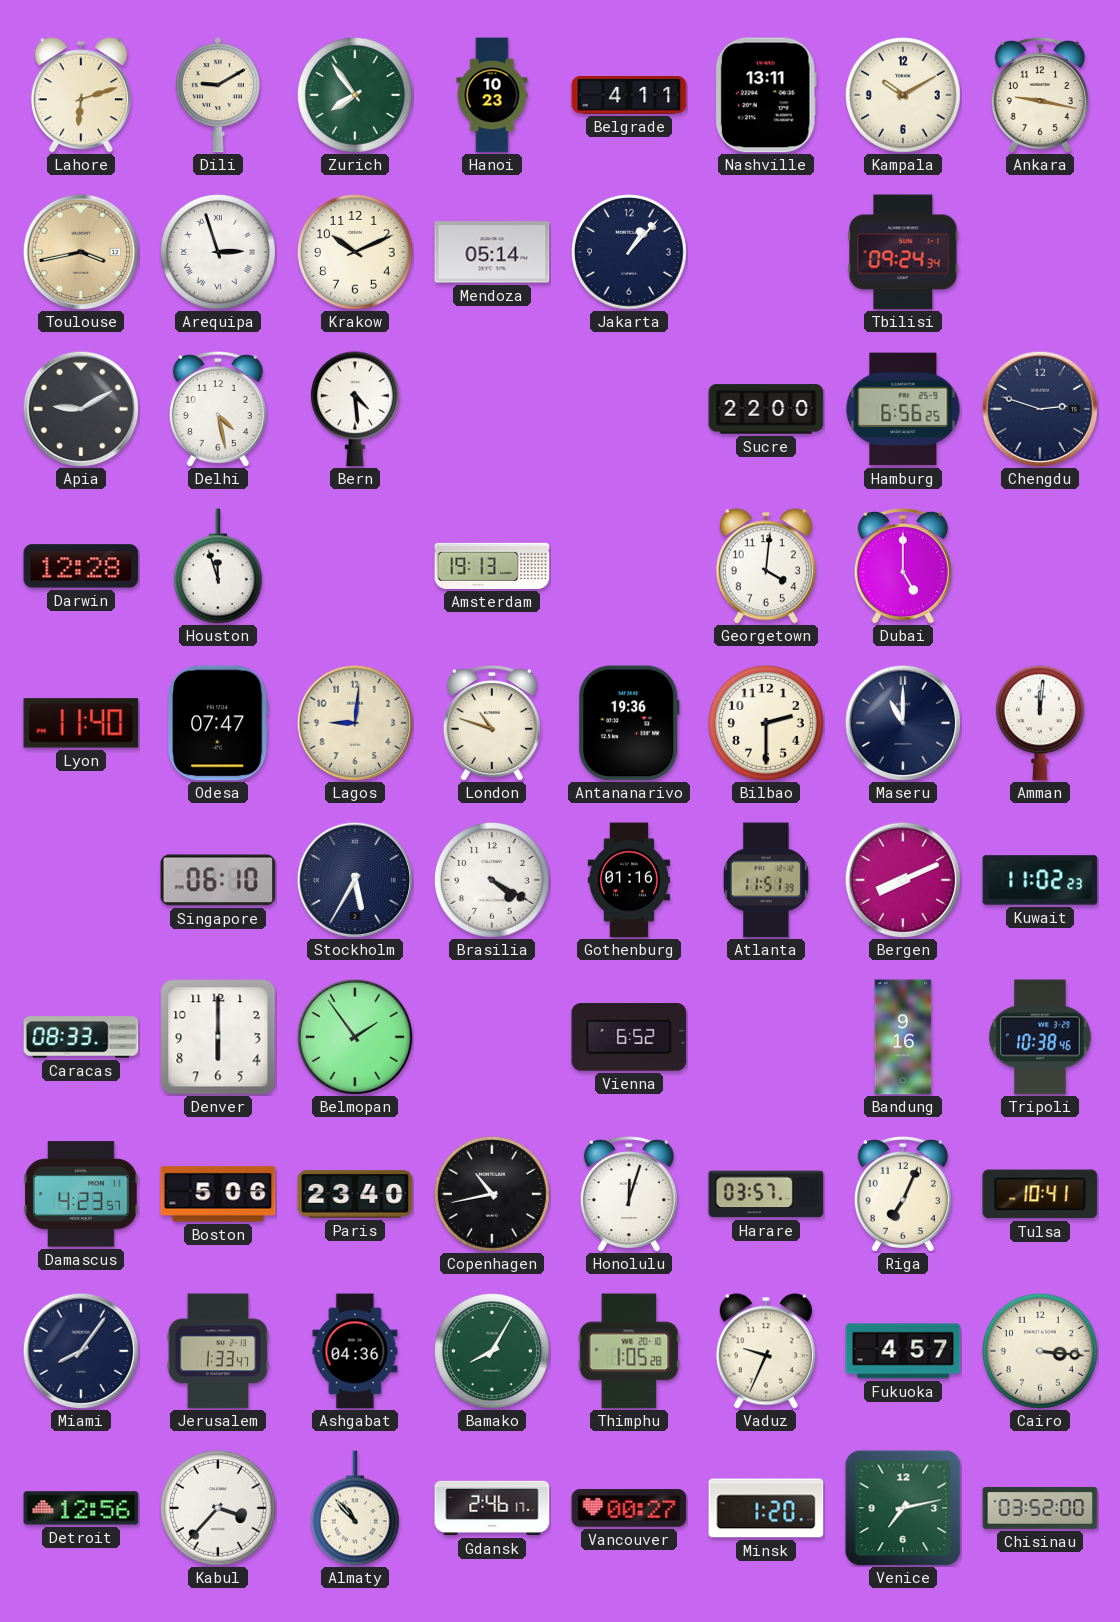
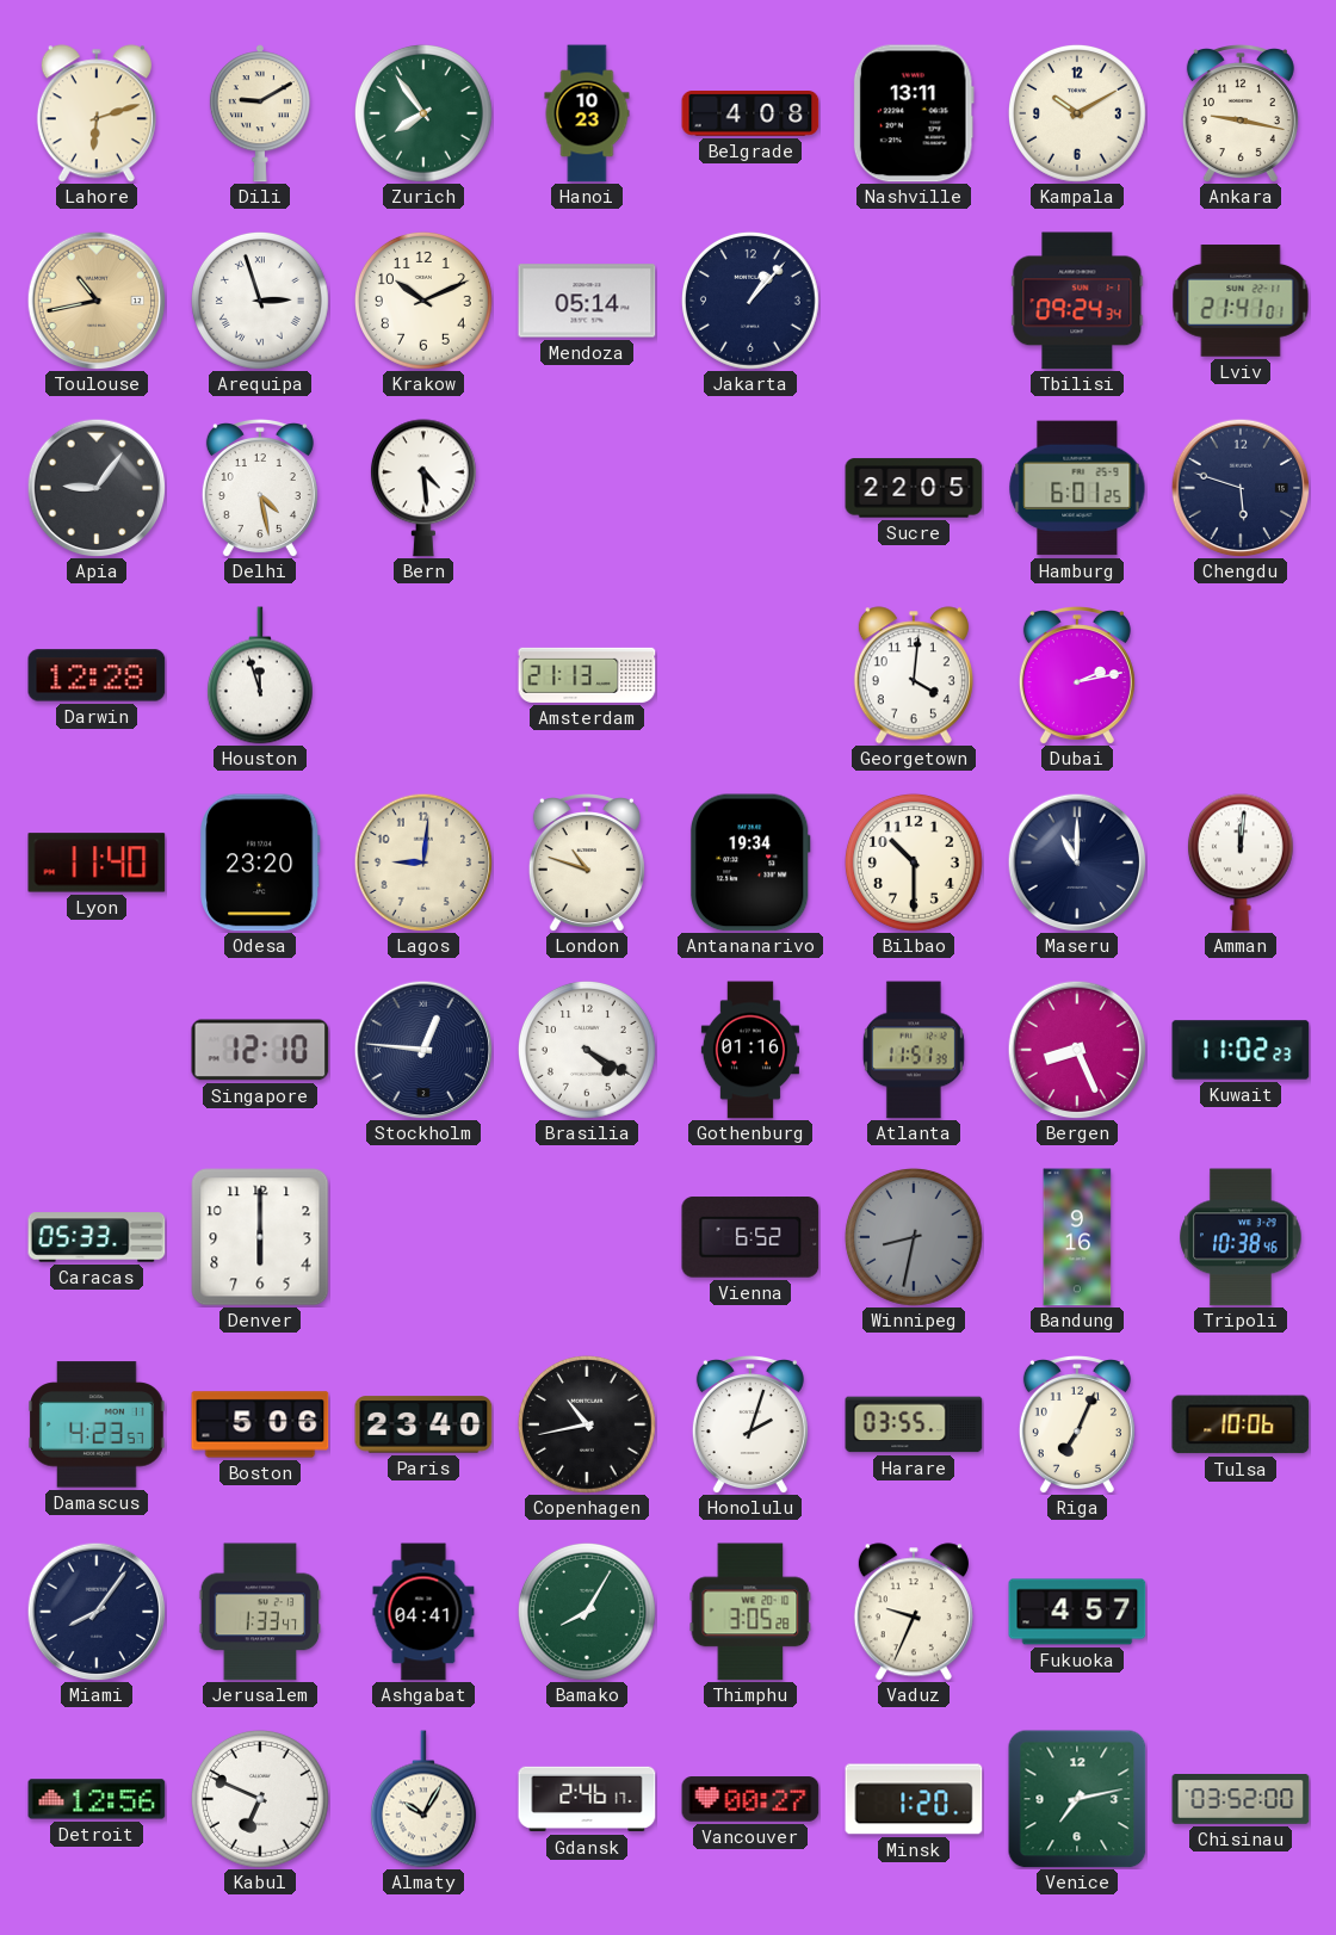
Belgrade: 4:11 -> 4:08
Toulouse: 3:43 -> 10:43
Lviv: none -> 21:41
Apia: 9:10 -> 9:06
Sucre: 22:00 -> 22:05
Hamburg: 6:56 -> 6:01
Chengdu: 2:48 -> 5:48
Amsterdam: 19:13 -> 21:13
Dubai: 5:00 -> 2:13
Odesa: 07:47 -> 23:20
Antananarivo: 19:36 -> 19:34
Bilbao: 2:30 -> 10:30
Singapore: 06:10 -> 12:10
Stockholm: 5:35 -> 12:46
Bergen: 8:11 -> 8:26
Caracas: 08:33 -> 05:33
Belmopan: 1:54 -> none
Winnipeg: none -> 8:32
Honolulu: 12:03 -> 2:03
Harare: 03:57 -> 03:55
Tulsa: 10:41 -> 10:06
Ashgabat: 04:36 -> 04:41
Thimphu: 1:05 -> 3:05
Cairo: 3:16 -> none
Kabul: 3:37 -> 6:49
Almaty: 10:53 -> 10:05
